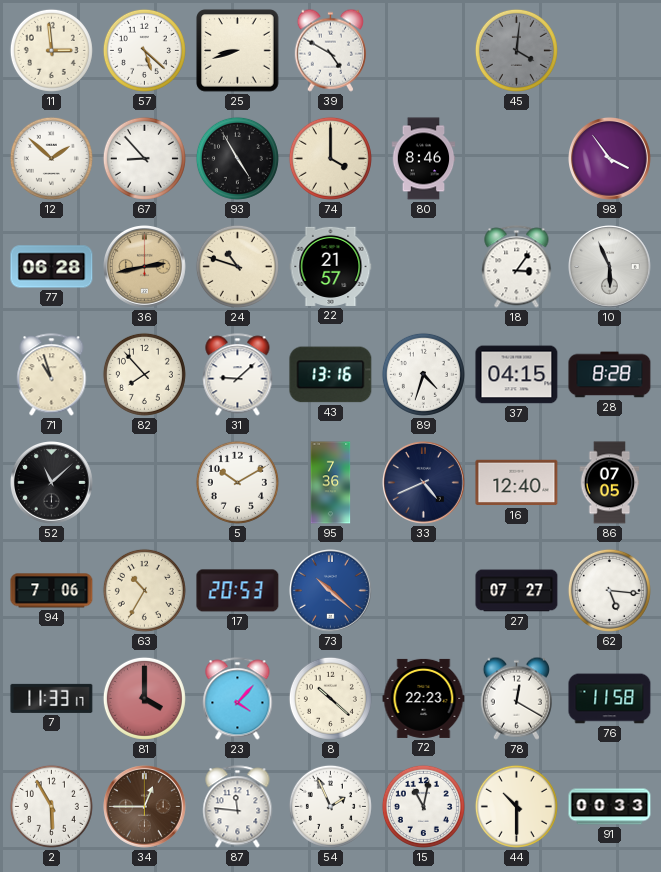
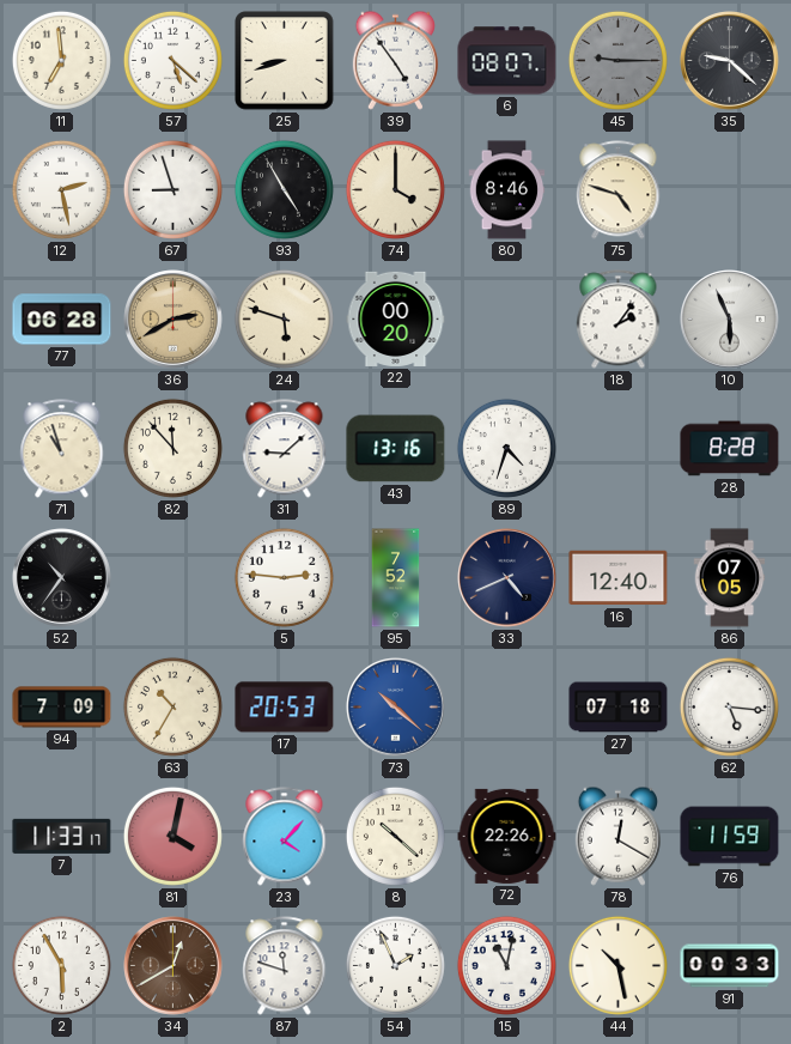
11: 2:59 -> 6:59
39: 4:50 -> 4:54
6: none -> 08:07
45: 4:01 -> 9:15
35: none -> 9:22
12: 1:52 -> 2:28
67: 8:53 -> 8:57
75: none -> 4:48
98: 3:54 -> none
36: 2:43 -> 2:40
24: 10:48 -> 5:48
22: 21:57 -> 00:20
18: 3:06 -> 2:06
82: 7:53 -> 11:53
37: 04:15 -> none
52: 11:08 -> 10:36
5: 10:10 -> 2:46
95: 7:36 -> 7:52
94: 7:06 -> 7:09
27: 07:27 -> 07:18
81: 4:00 -> 4:02
72: 22:23 -> 22:26
76: 11:58 -> 11:59
34: 12:45 -> 12:40
87: 11:46 -> 11:48
44: 10:30 -> 10:28
